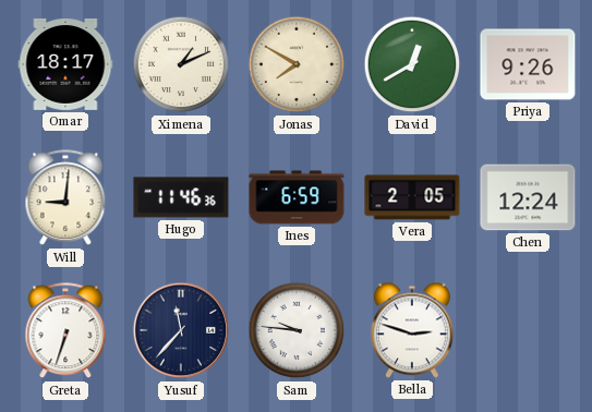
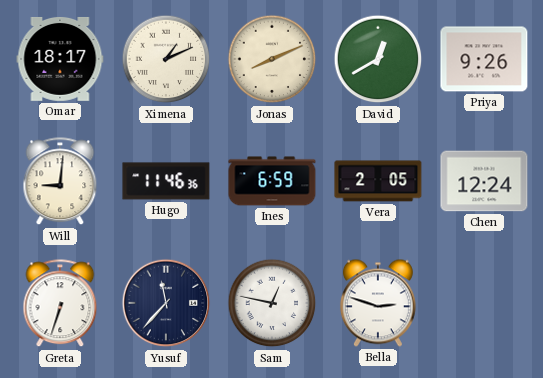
Jonas: 7:50 -> 8:11
Sam: 9:46 -> 12:47
